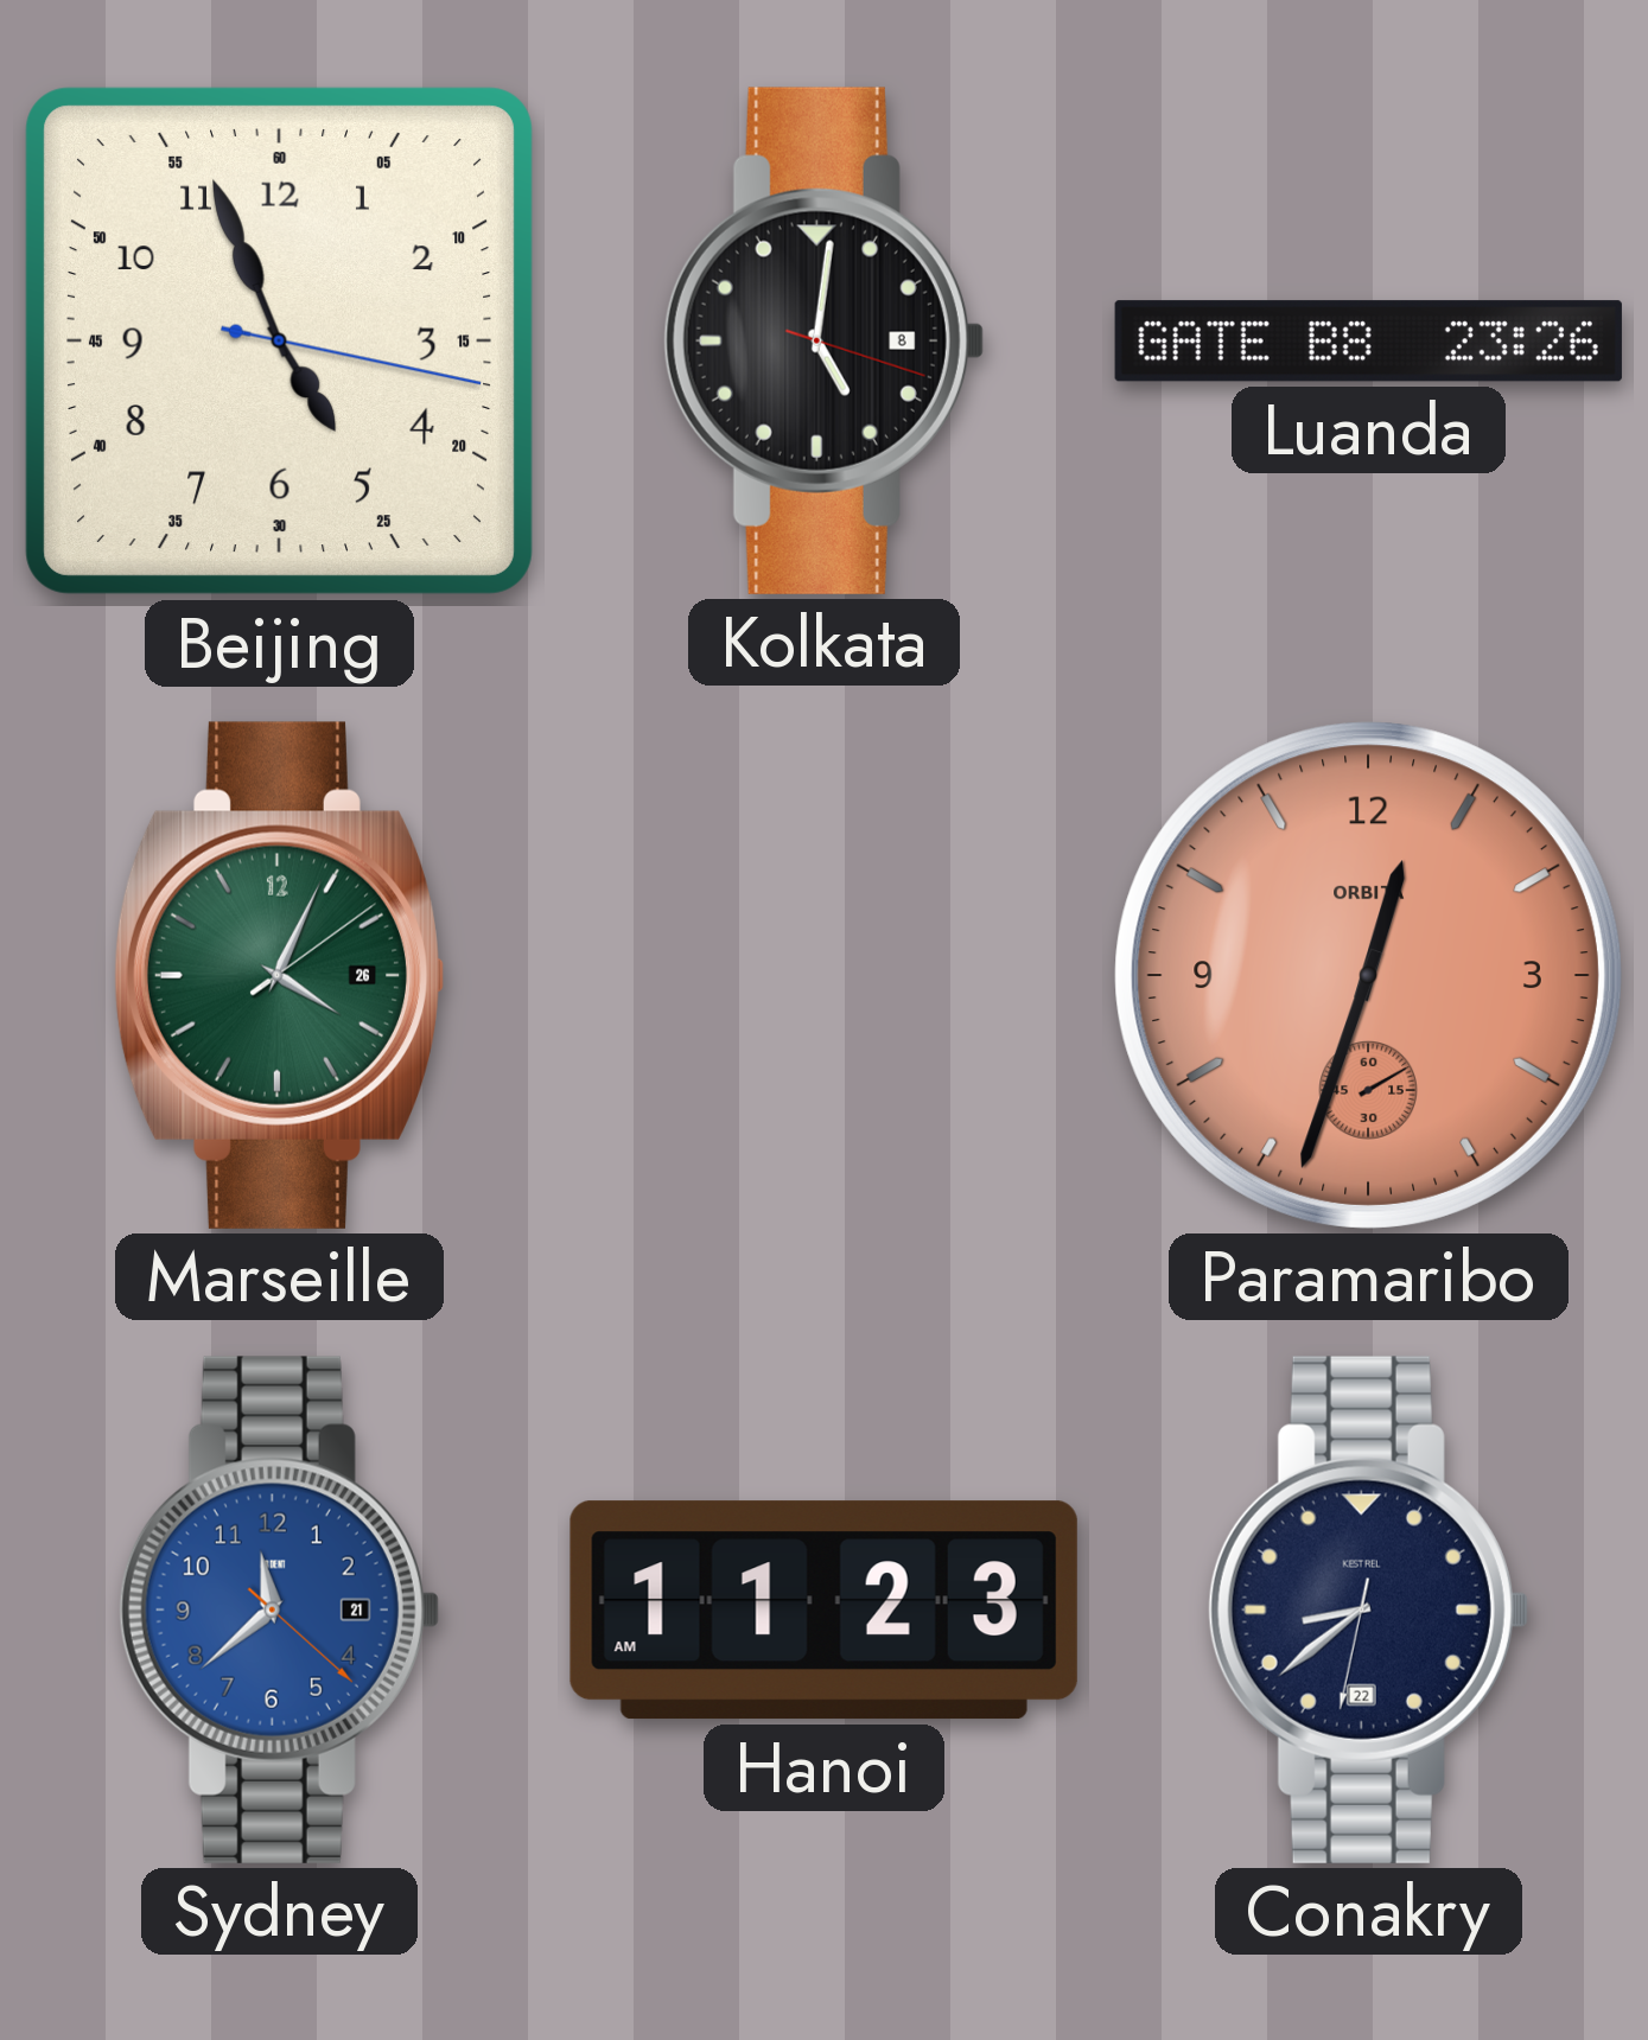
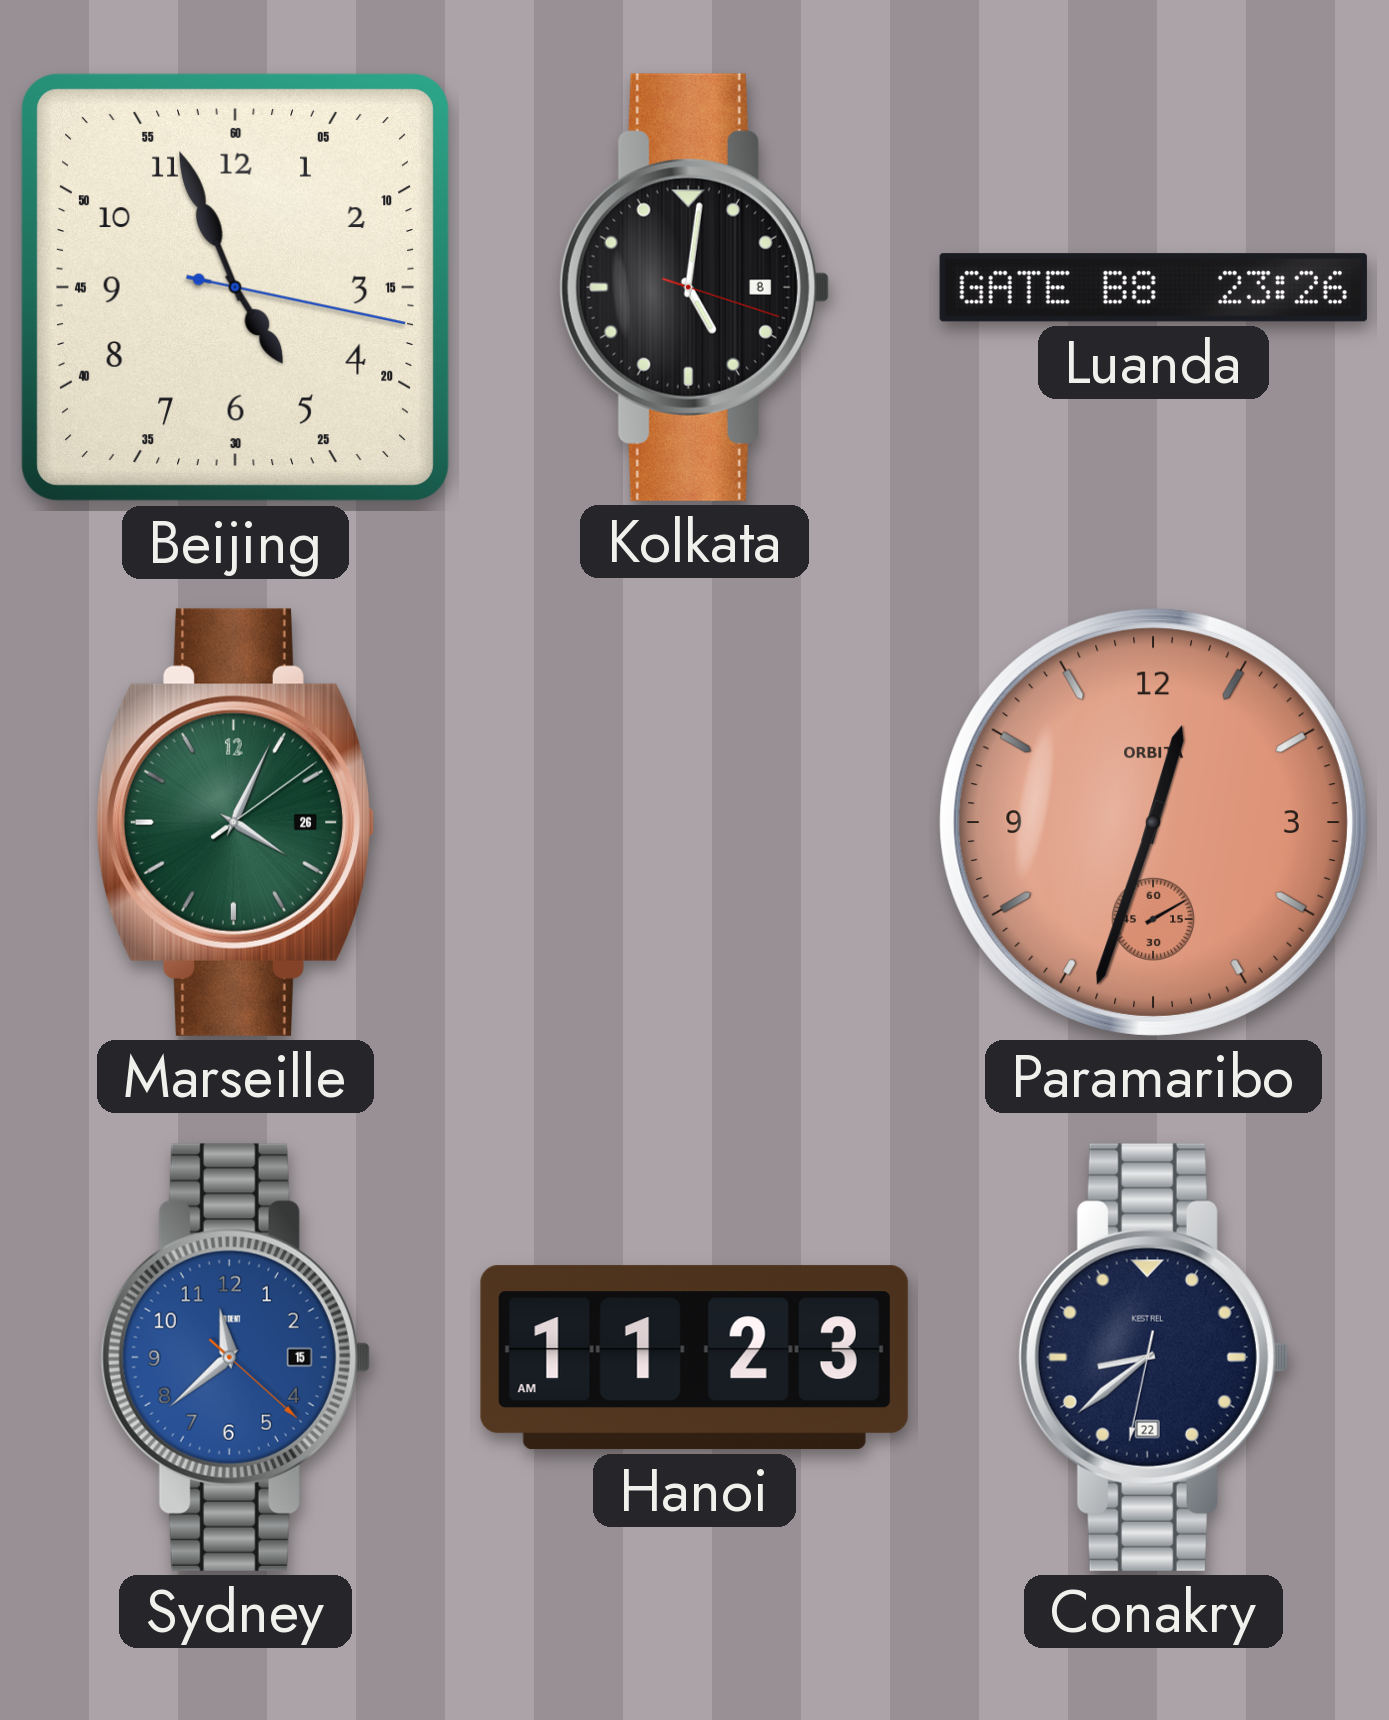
Sydney date: 21 -> 15
